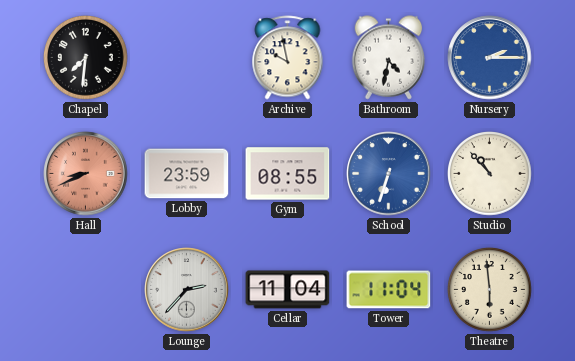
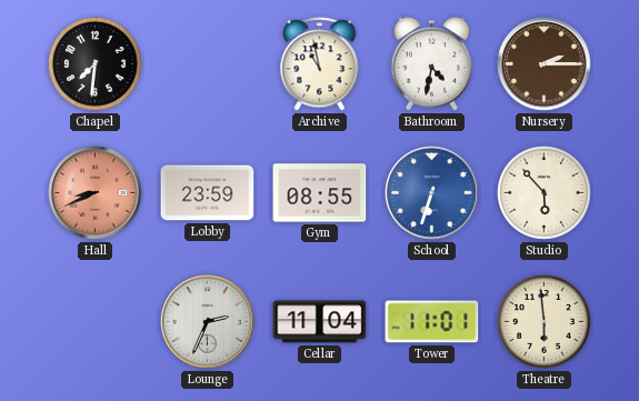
Archive: 9:58 -> 10:58
Nursery dial: blue -> brown
Studio: 10:53 -> 5:53
Lounge: 2:37 -> 2:34
Tower: 11:04 -> 11:01
